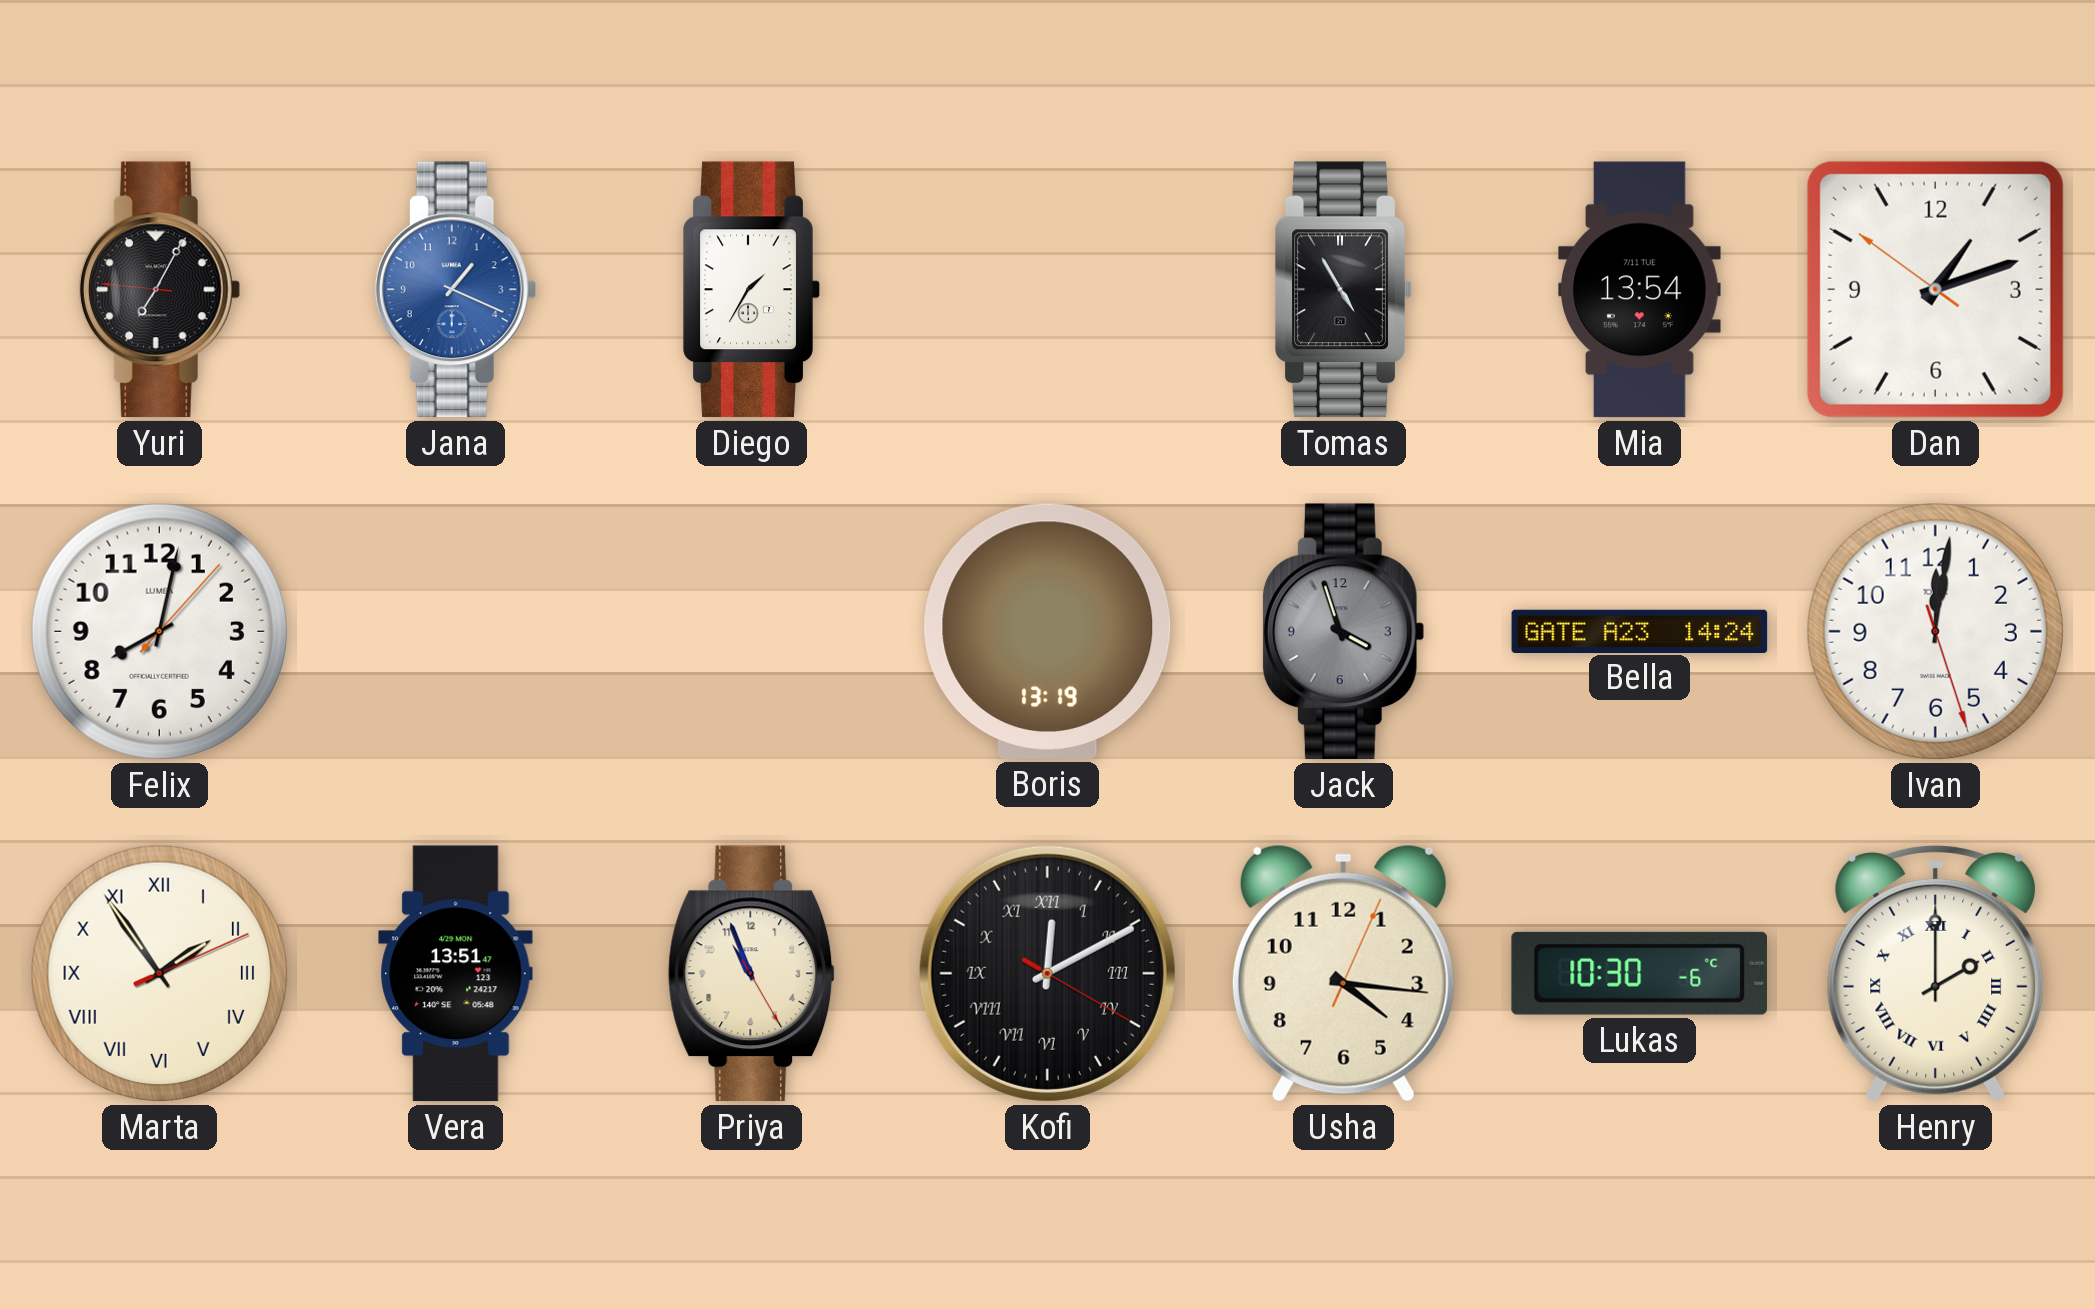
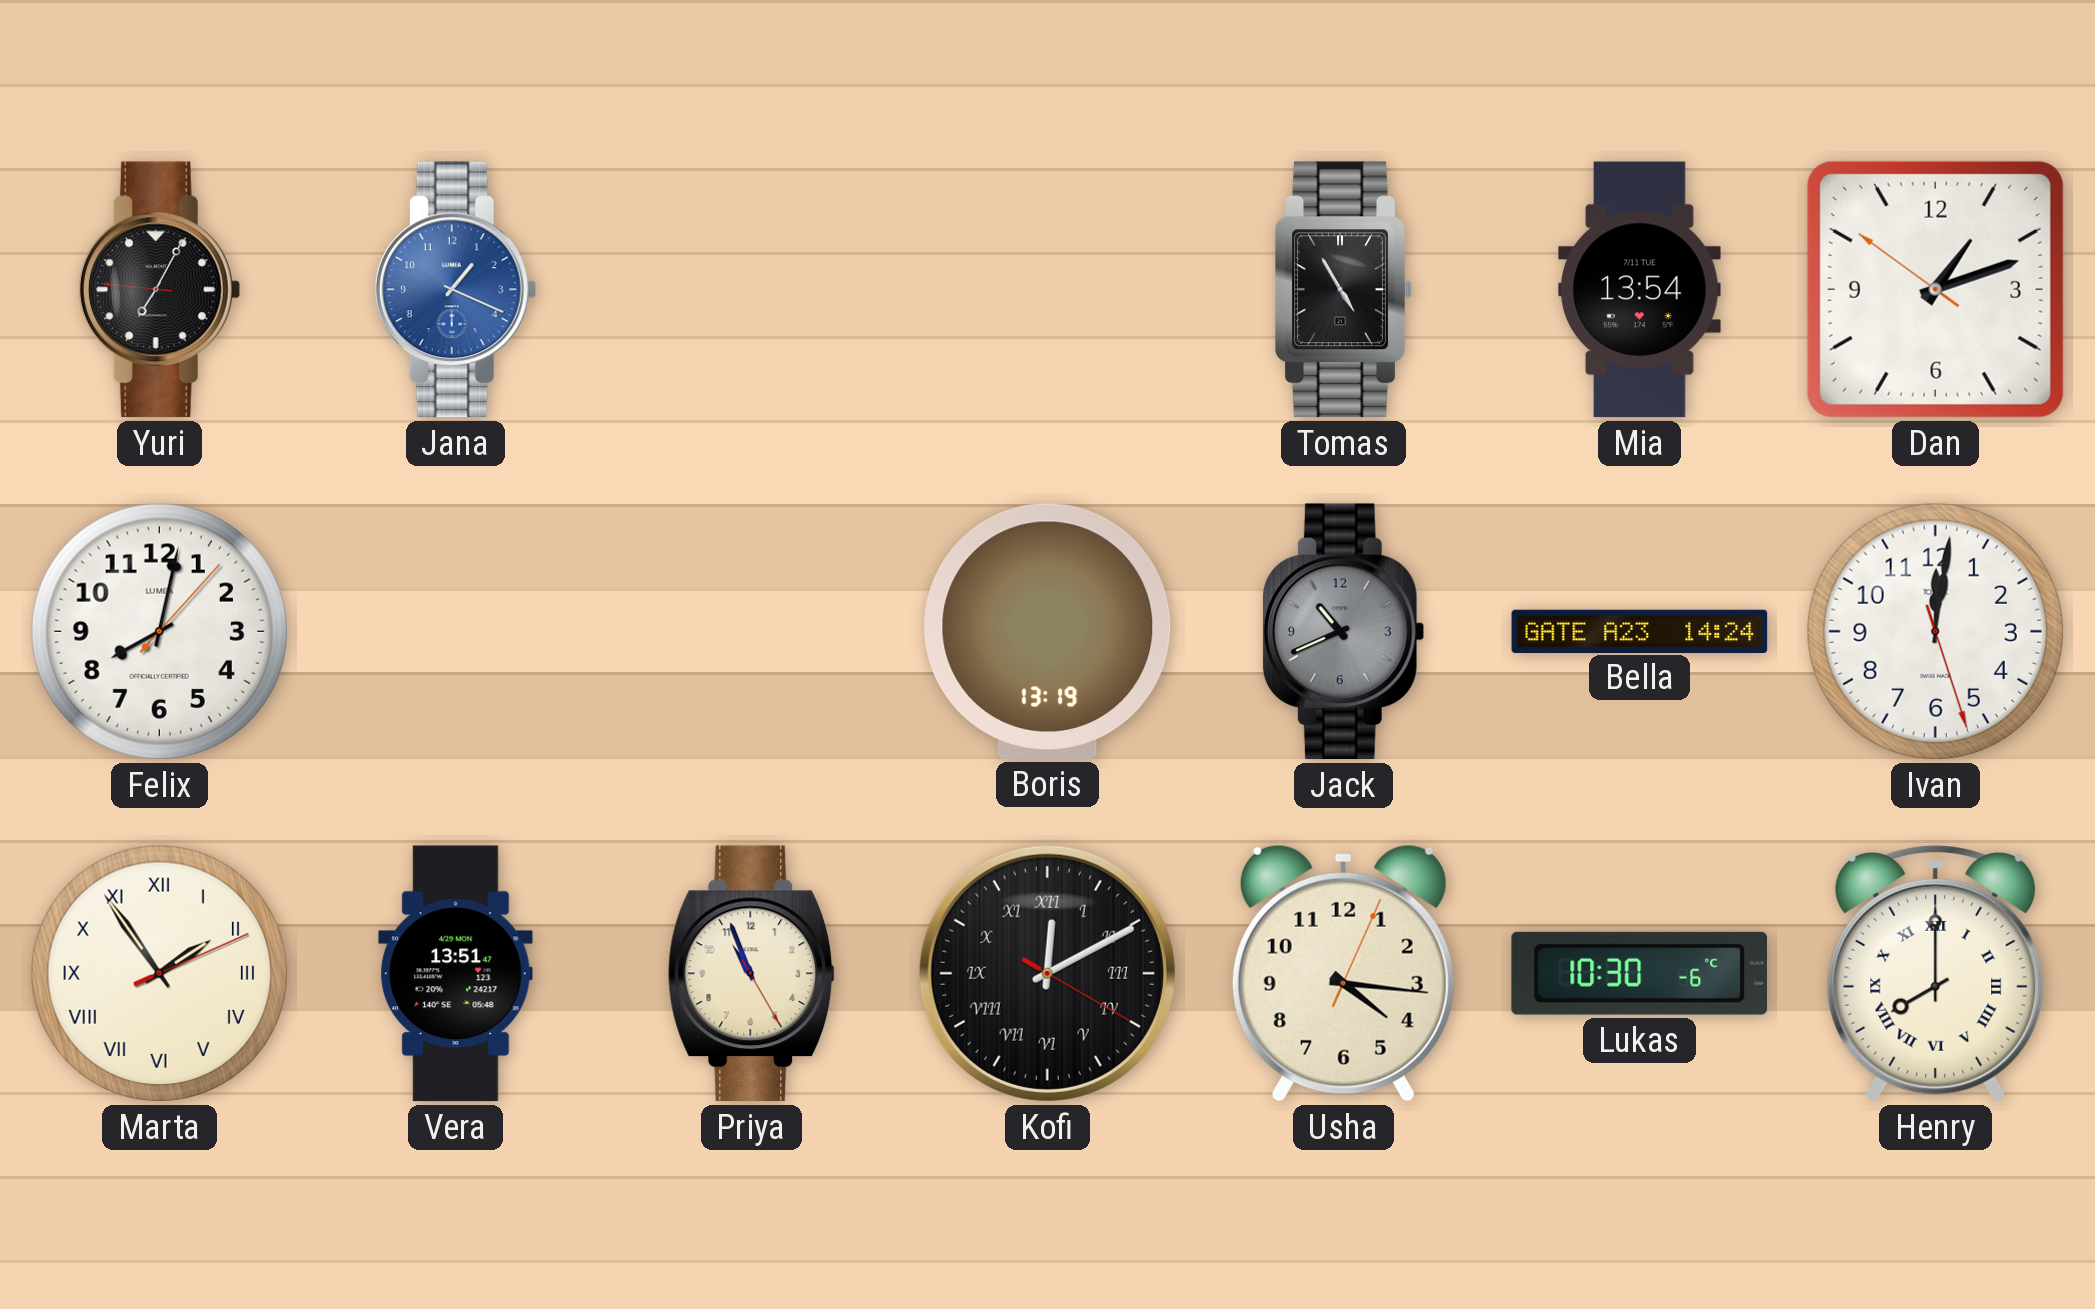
Diego: 1:35 -> none
Jack: 3:57 -> 10:41
Henry: 2:00 -> 8:00
